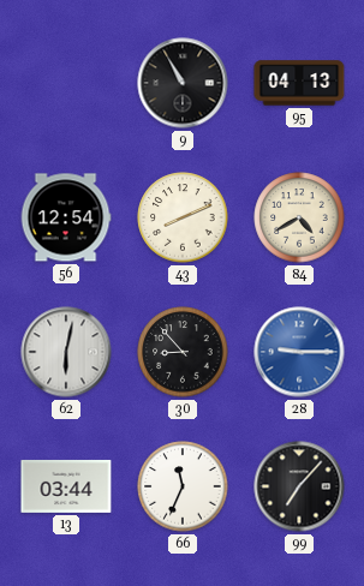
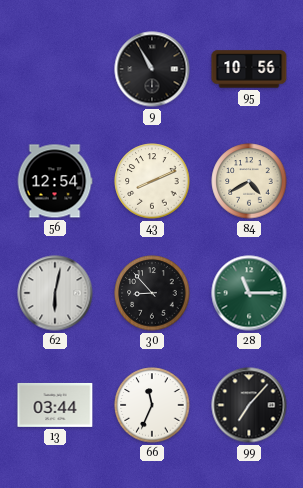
95: 04:13 -> 10:56
28: 9:15 -> 11:15
28 dial: blue -> green
